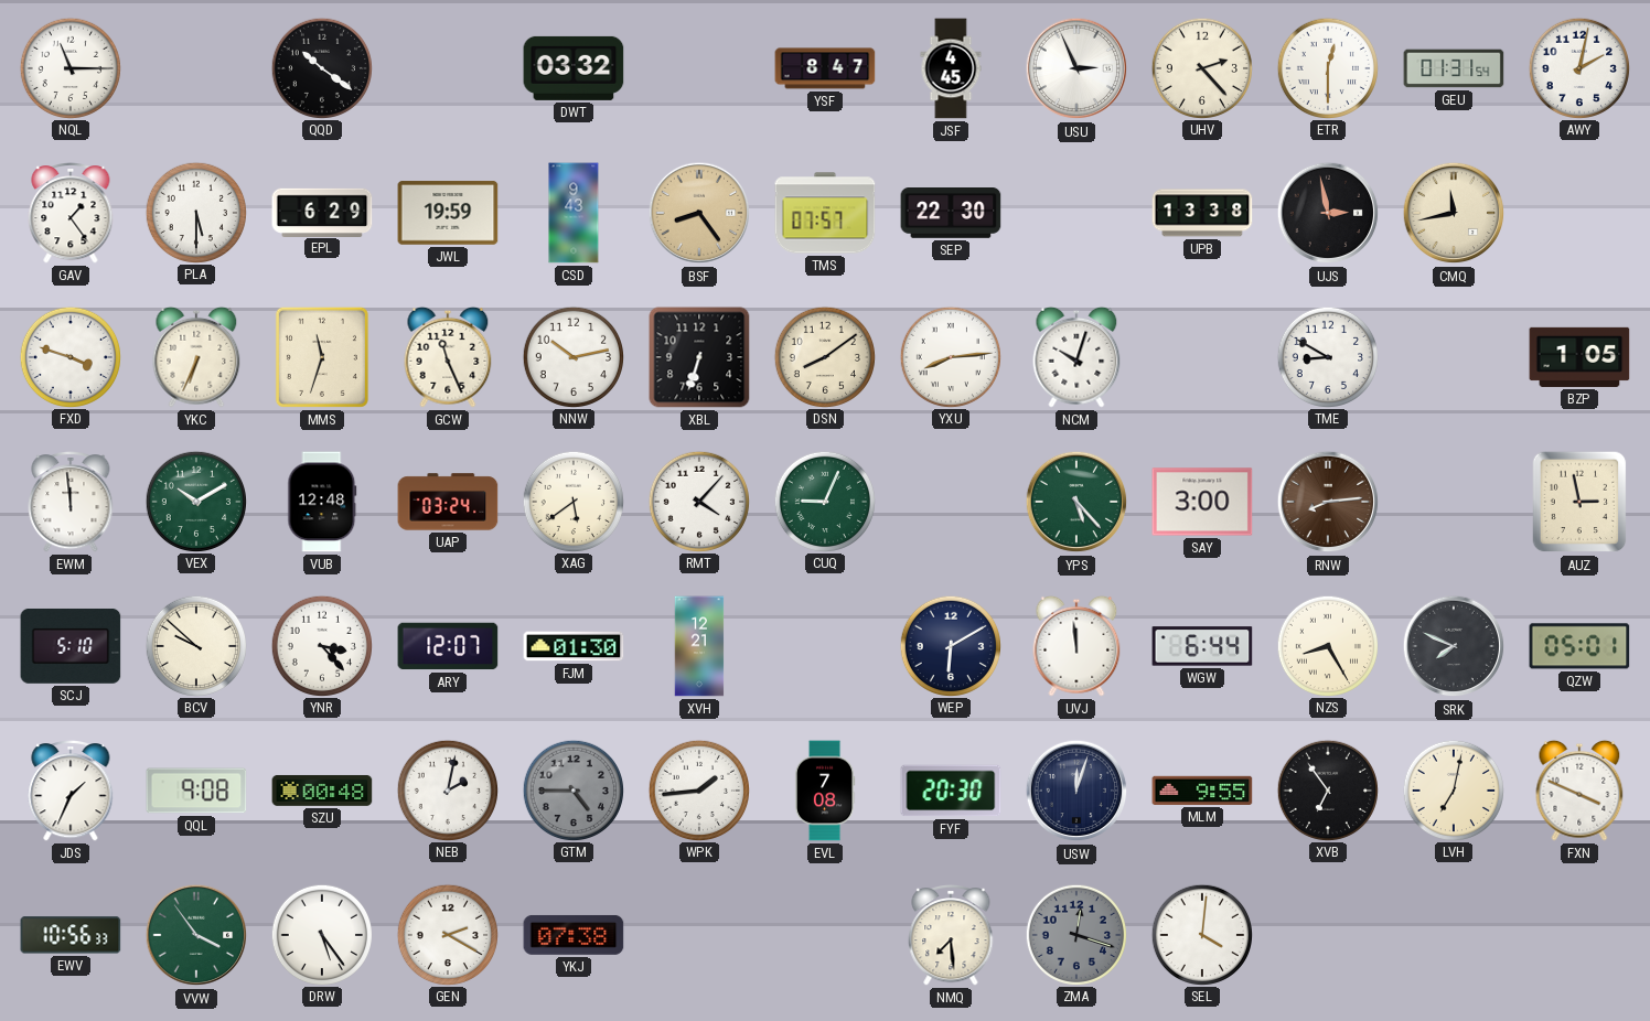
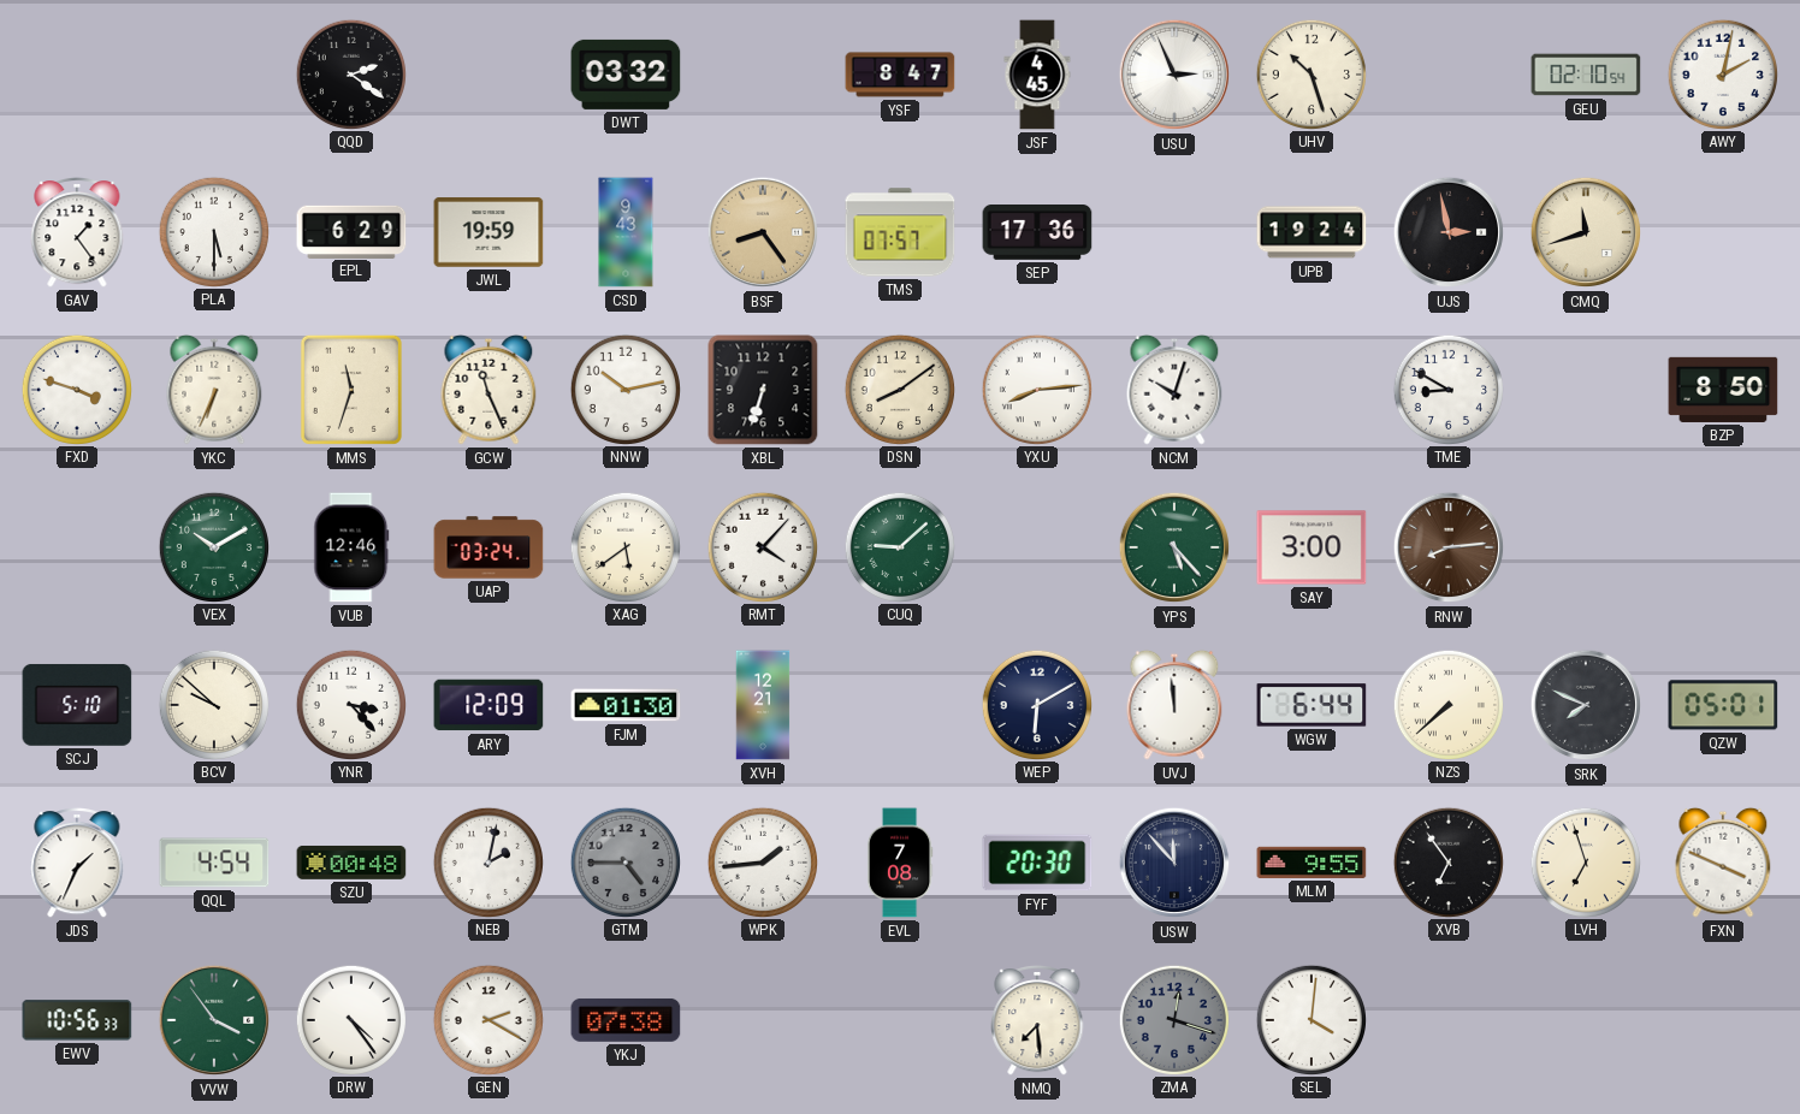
NQL: 11:15 -> none
QQD: 10:21 -> 2:21
UHV: 2:23 -> 10:27
ETR: 12:30 -> none
GEU: 01:31 -> 02:10
SEP: 22:30 -> 17:36
UPB: 13:38 -> 19:24
CMQ: 11:43 -> 11:42
BZP: 1:05 -> 8:50
EWM: 11:59 -> none
VUB: 12:48 -> 12:46
CUQ: 9:04 -> 9:08
AUZ: 2:58 -> none
ARY: 12:07 -> 12:09
NZS: 8:25 -> 7:38
QQL: 9:08 -> 4:54
USW: 12:03 -> 11:53
LVH: 7:02 -> 6:57
DRW: 5:24 -> 4:24
